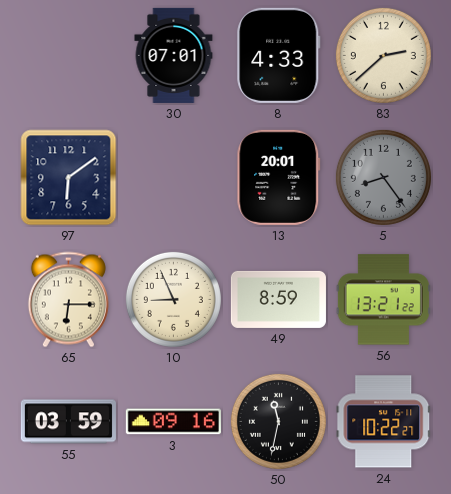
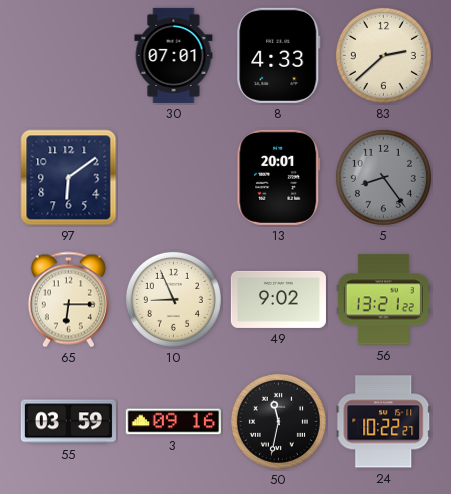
49: 8:59 -> 9:02
